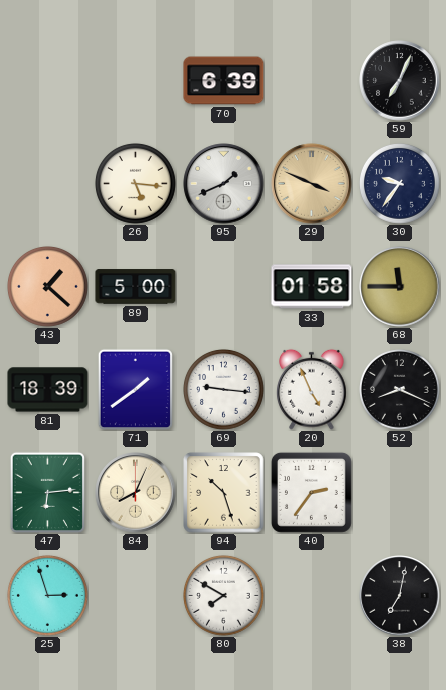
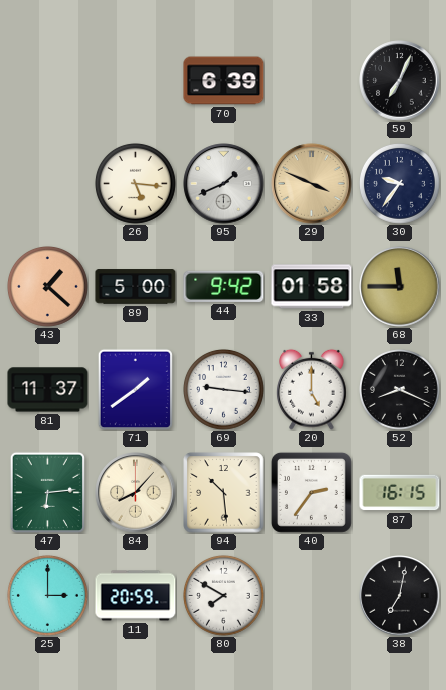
44: none -> 9:42
81: 18:39 -> 11:37
20: 4:56 -> 5:00
84: 8:04 -> 8:07
94: 10:27 -> 10:29
87: none -> 16:15
25: 2:57 -> 3:00
11: none -> 20:59
